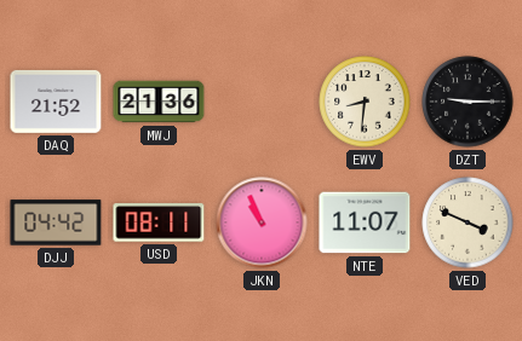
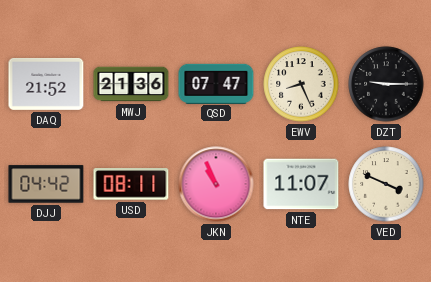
QSD: none -> 07:47
EWV: 8:31 -> 8:26
